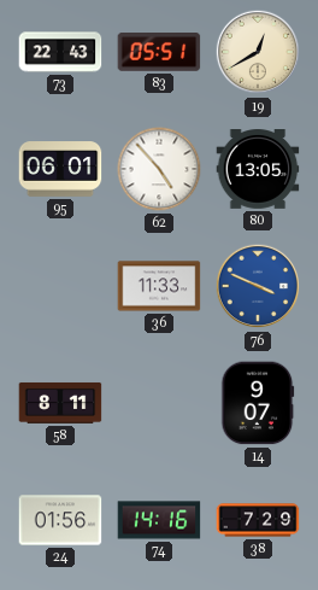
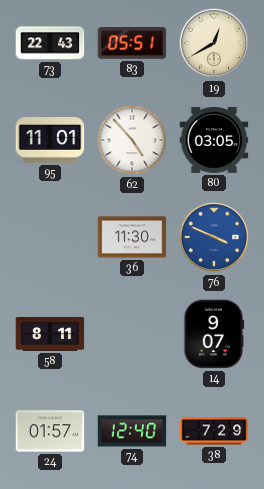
95: 06:01 -> 11:01
80: 13:05 -> 03:05
36: 11:33 -> 11:30
24: 01:56 -> 01:57
74: 14:16 -> 12:40
